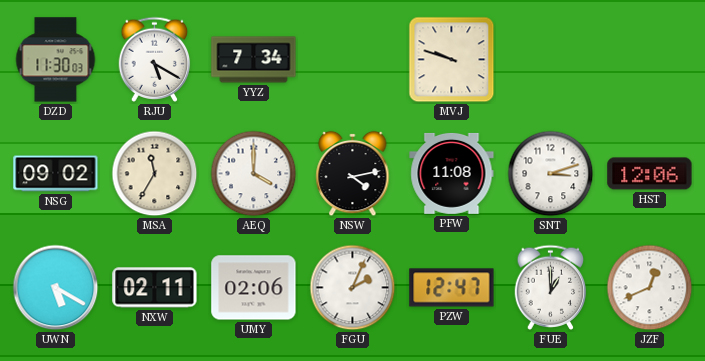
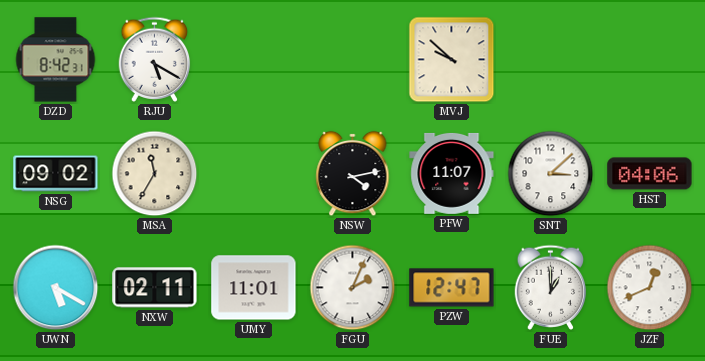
DZD: 11:30 -> 8:42
YYZ: 7:34 -> none
MVJ: 9:48 -> 9:52
AEQ: 4:00 -> none
PFW: 11:08 -> 11:07
SNT: 3:12 -> 3:08
HST: 12:06 -> 04:06
UMY: 02:06 -> 11:01
